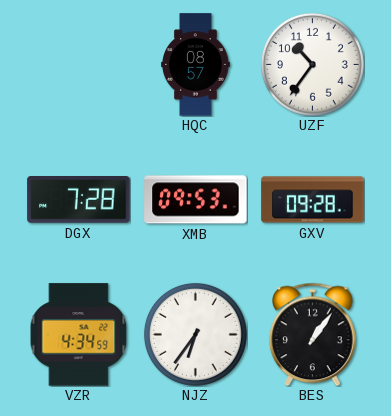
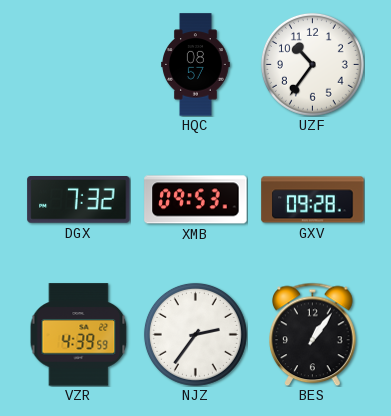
DGX: 7:28 -> 7:32
VZR: 4:34 -> 4:39
NJZ: 6:36 -> 2:36
